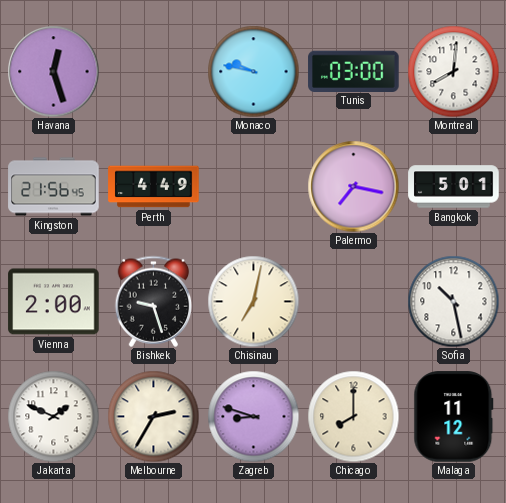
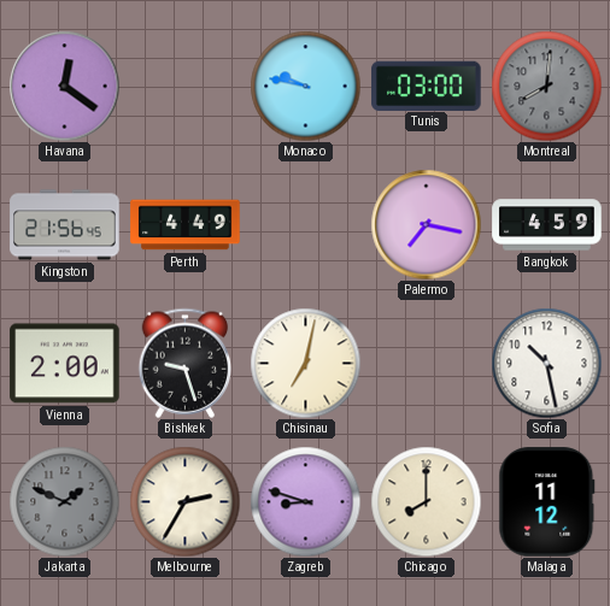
Havana: 12:27 -> 12:21
Montreal dial: white -> grey
Bangkok: 5:01 -> 4:59
Jakarta dial: white -> grey
